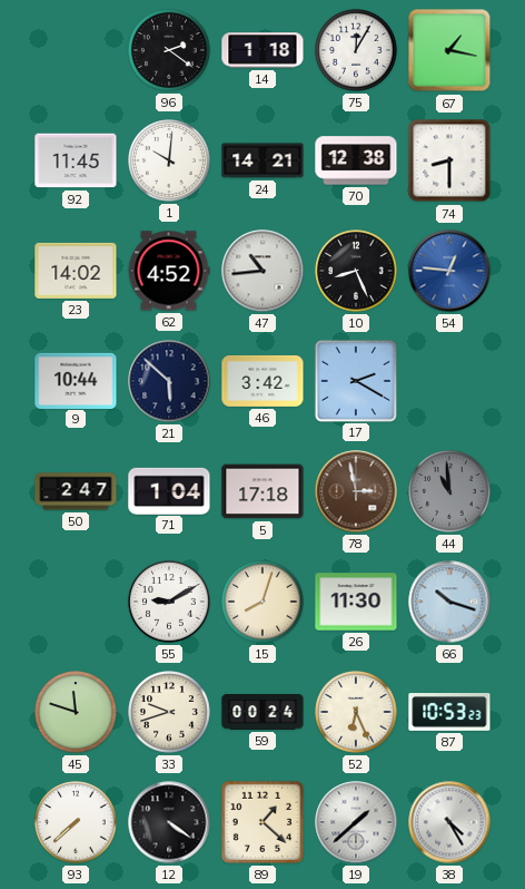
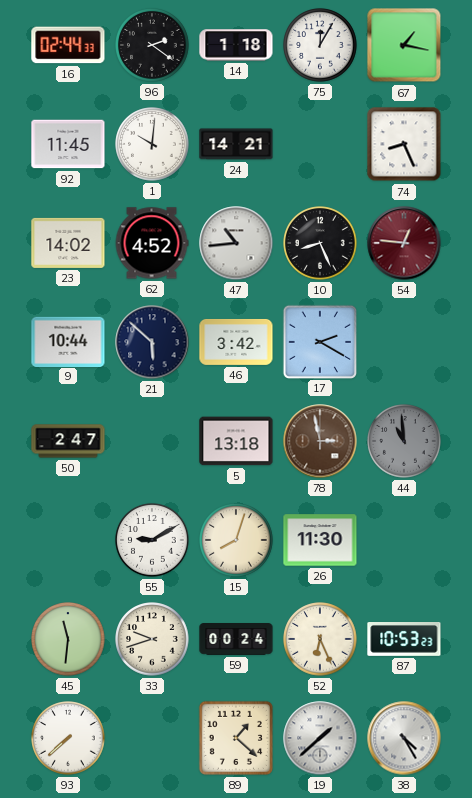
16: none -> 02:44
70: 12:38 -> none
74: 8:30 -> 8:26
54 dial: blue -> burgundy
71: 1:04 -> none
5: 17:18 -> 13:18
66: 10:18 -> none
45: 11:48 -> 11:31
12: 4:21 -> none
